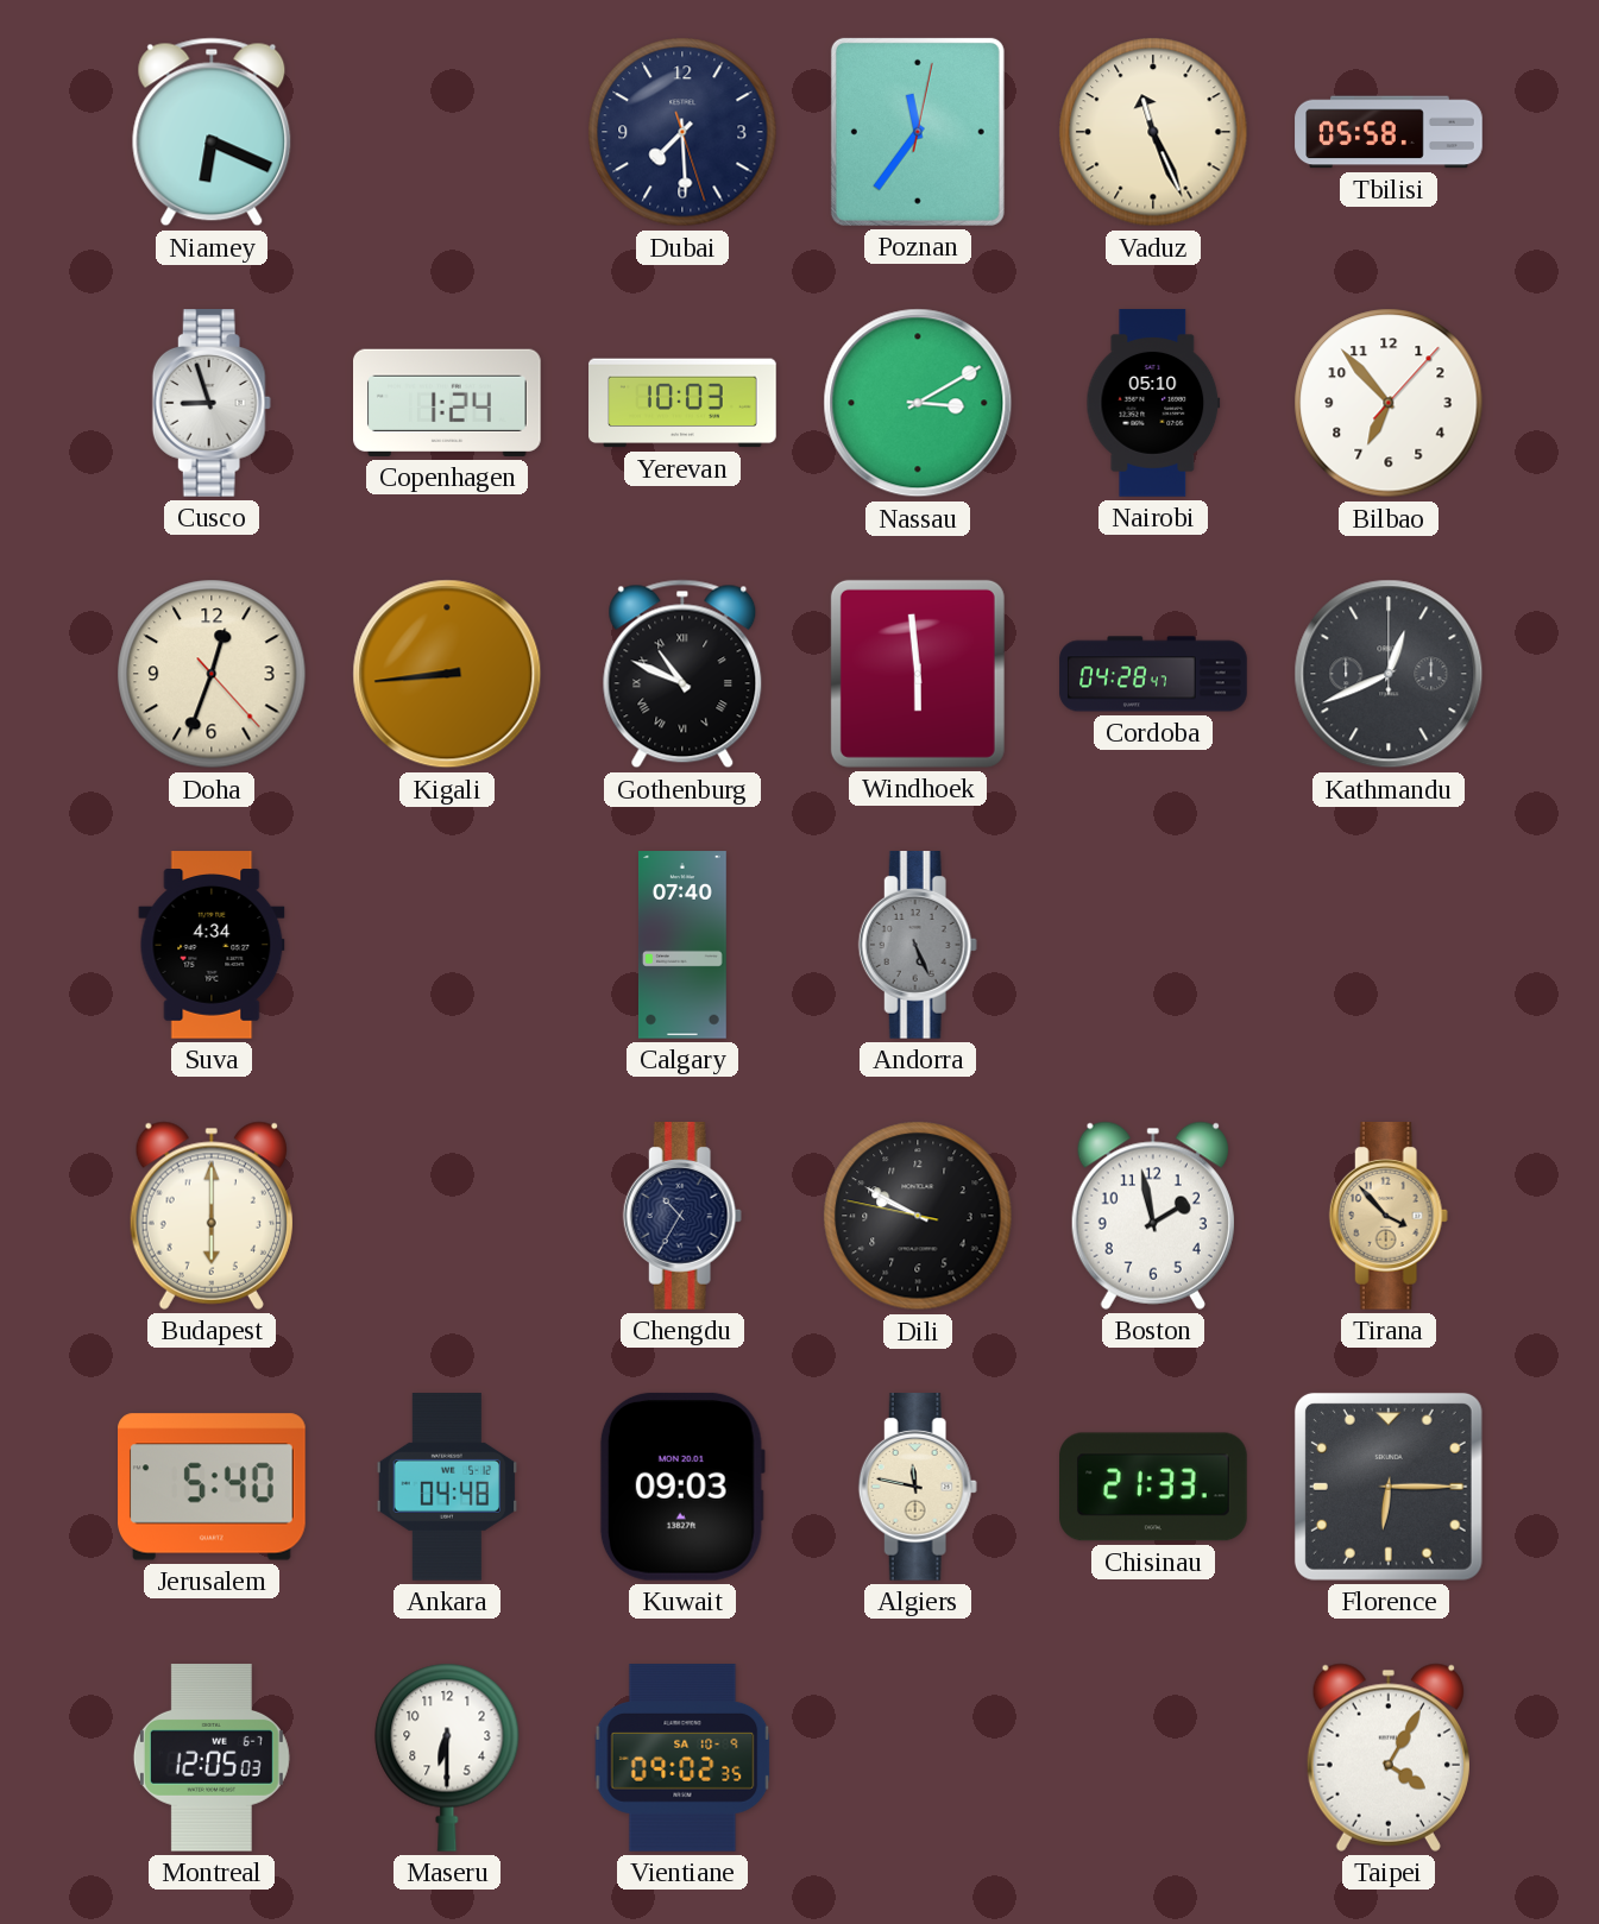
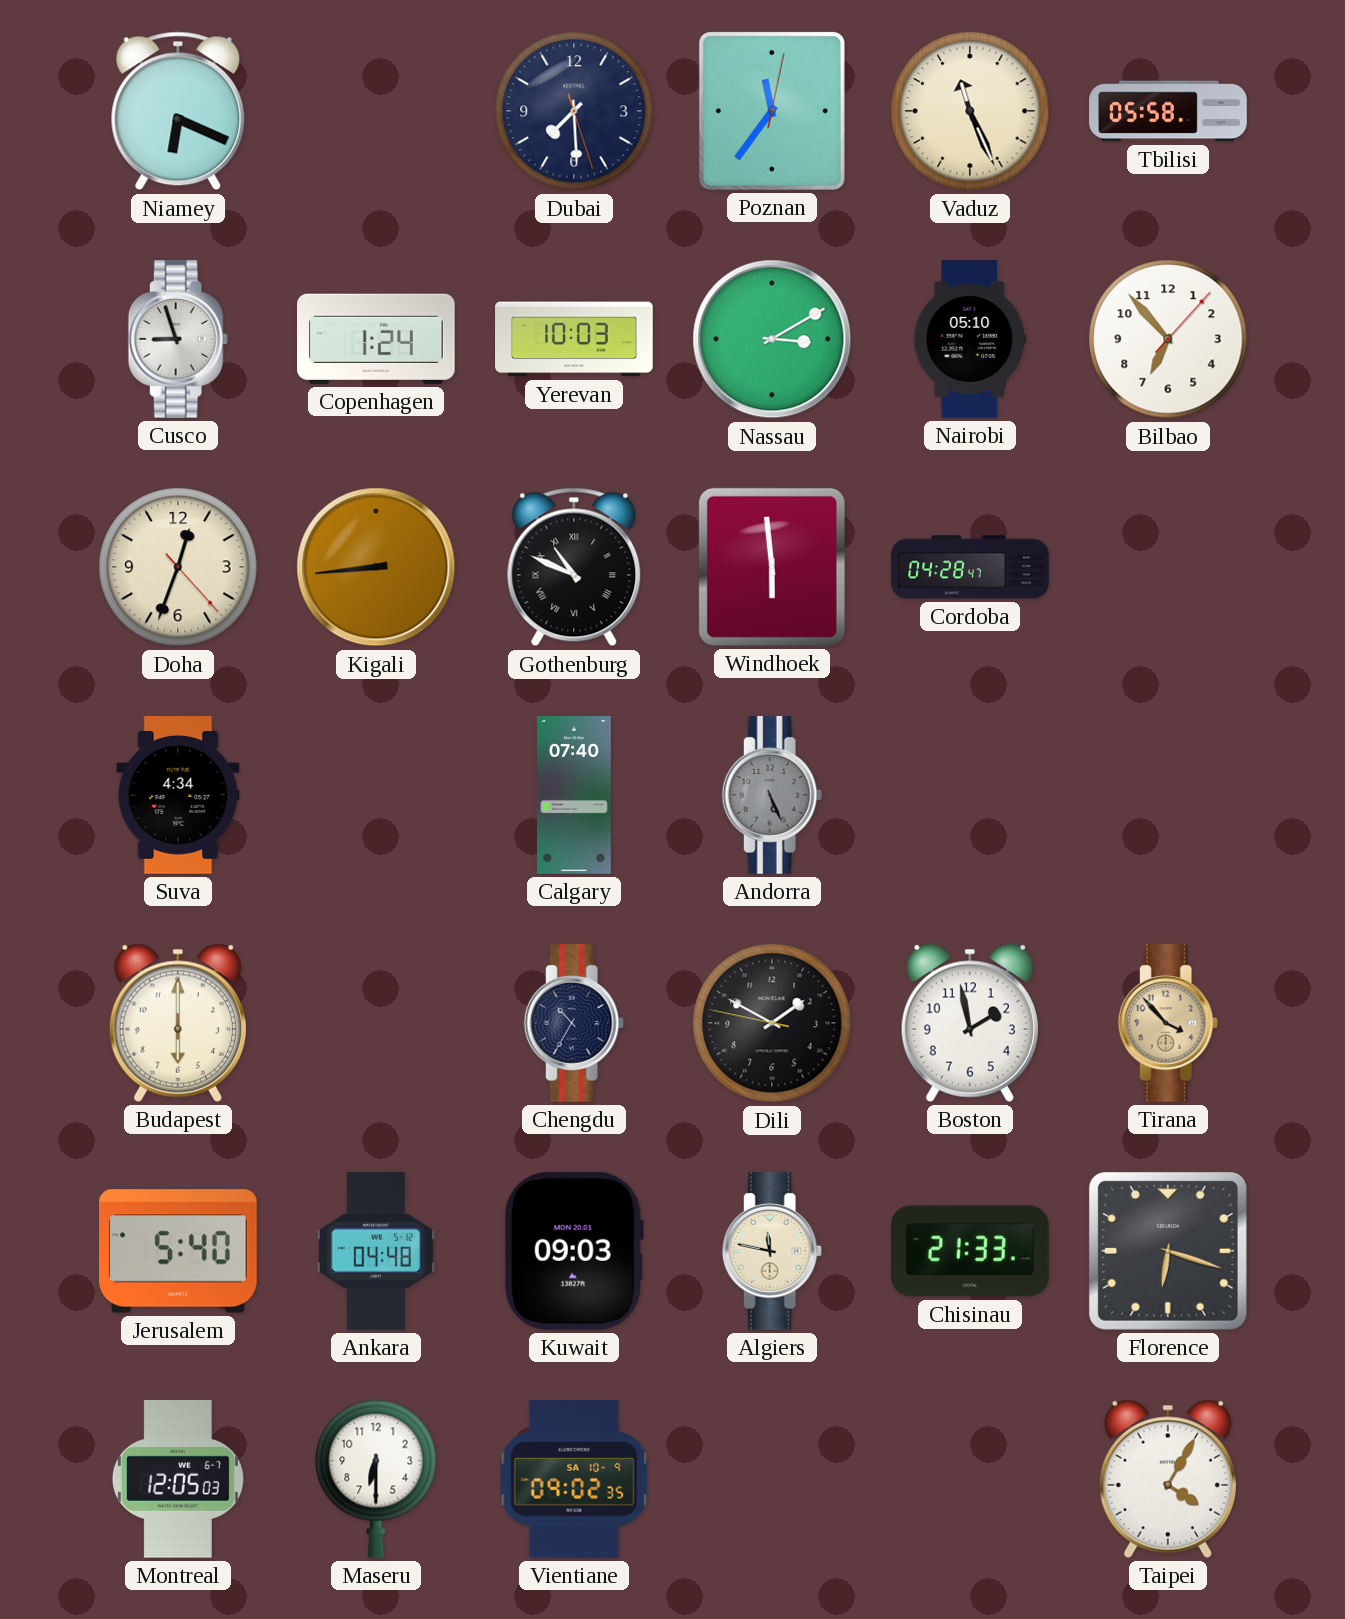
Kathmandu: 12:41 -> none
Dili: 9:49 -> 1:49
Florence: 6:15 -> 6:18
